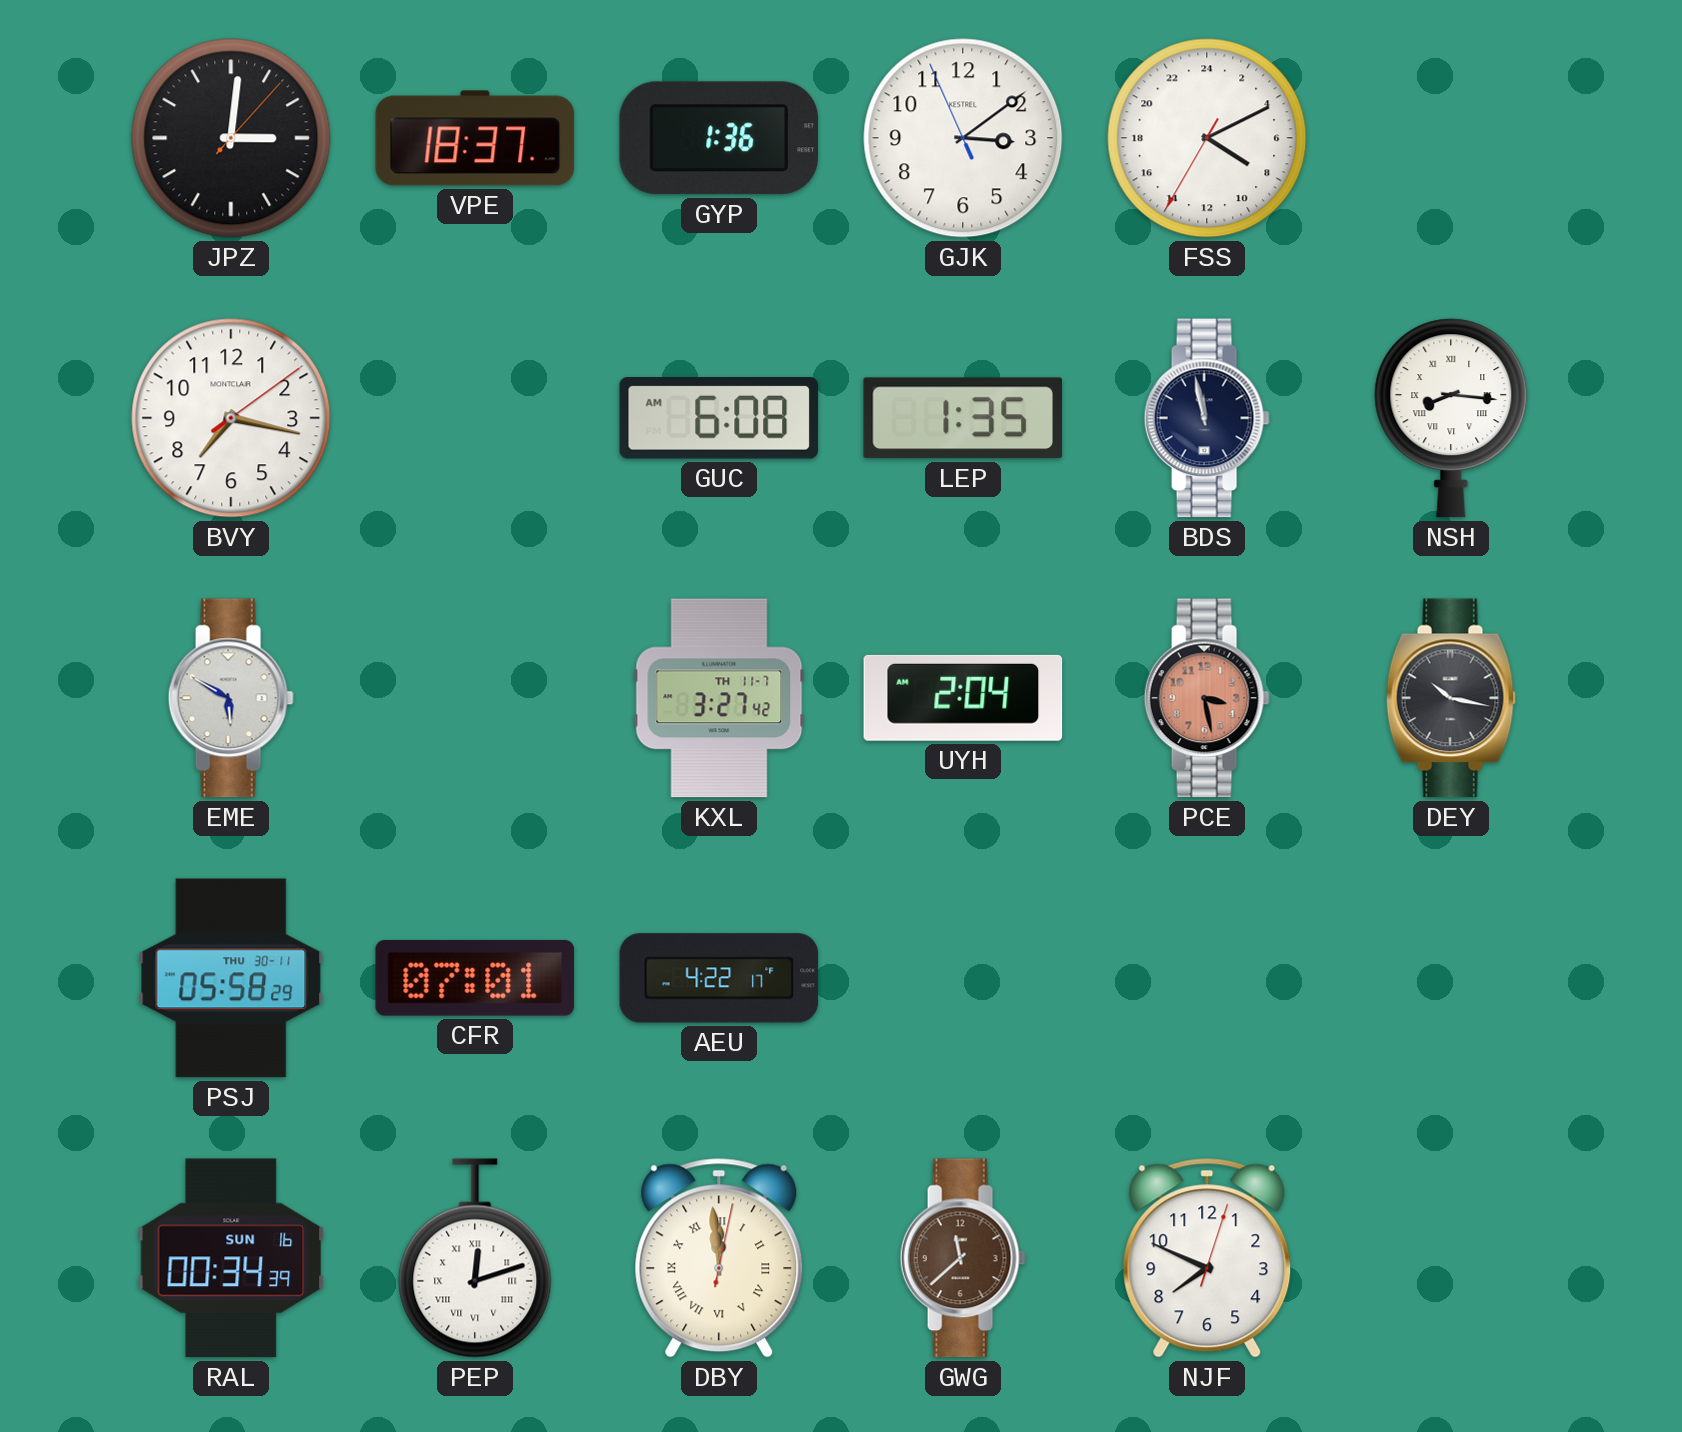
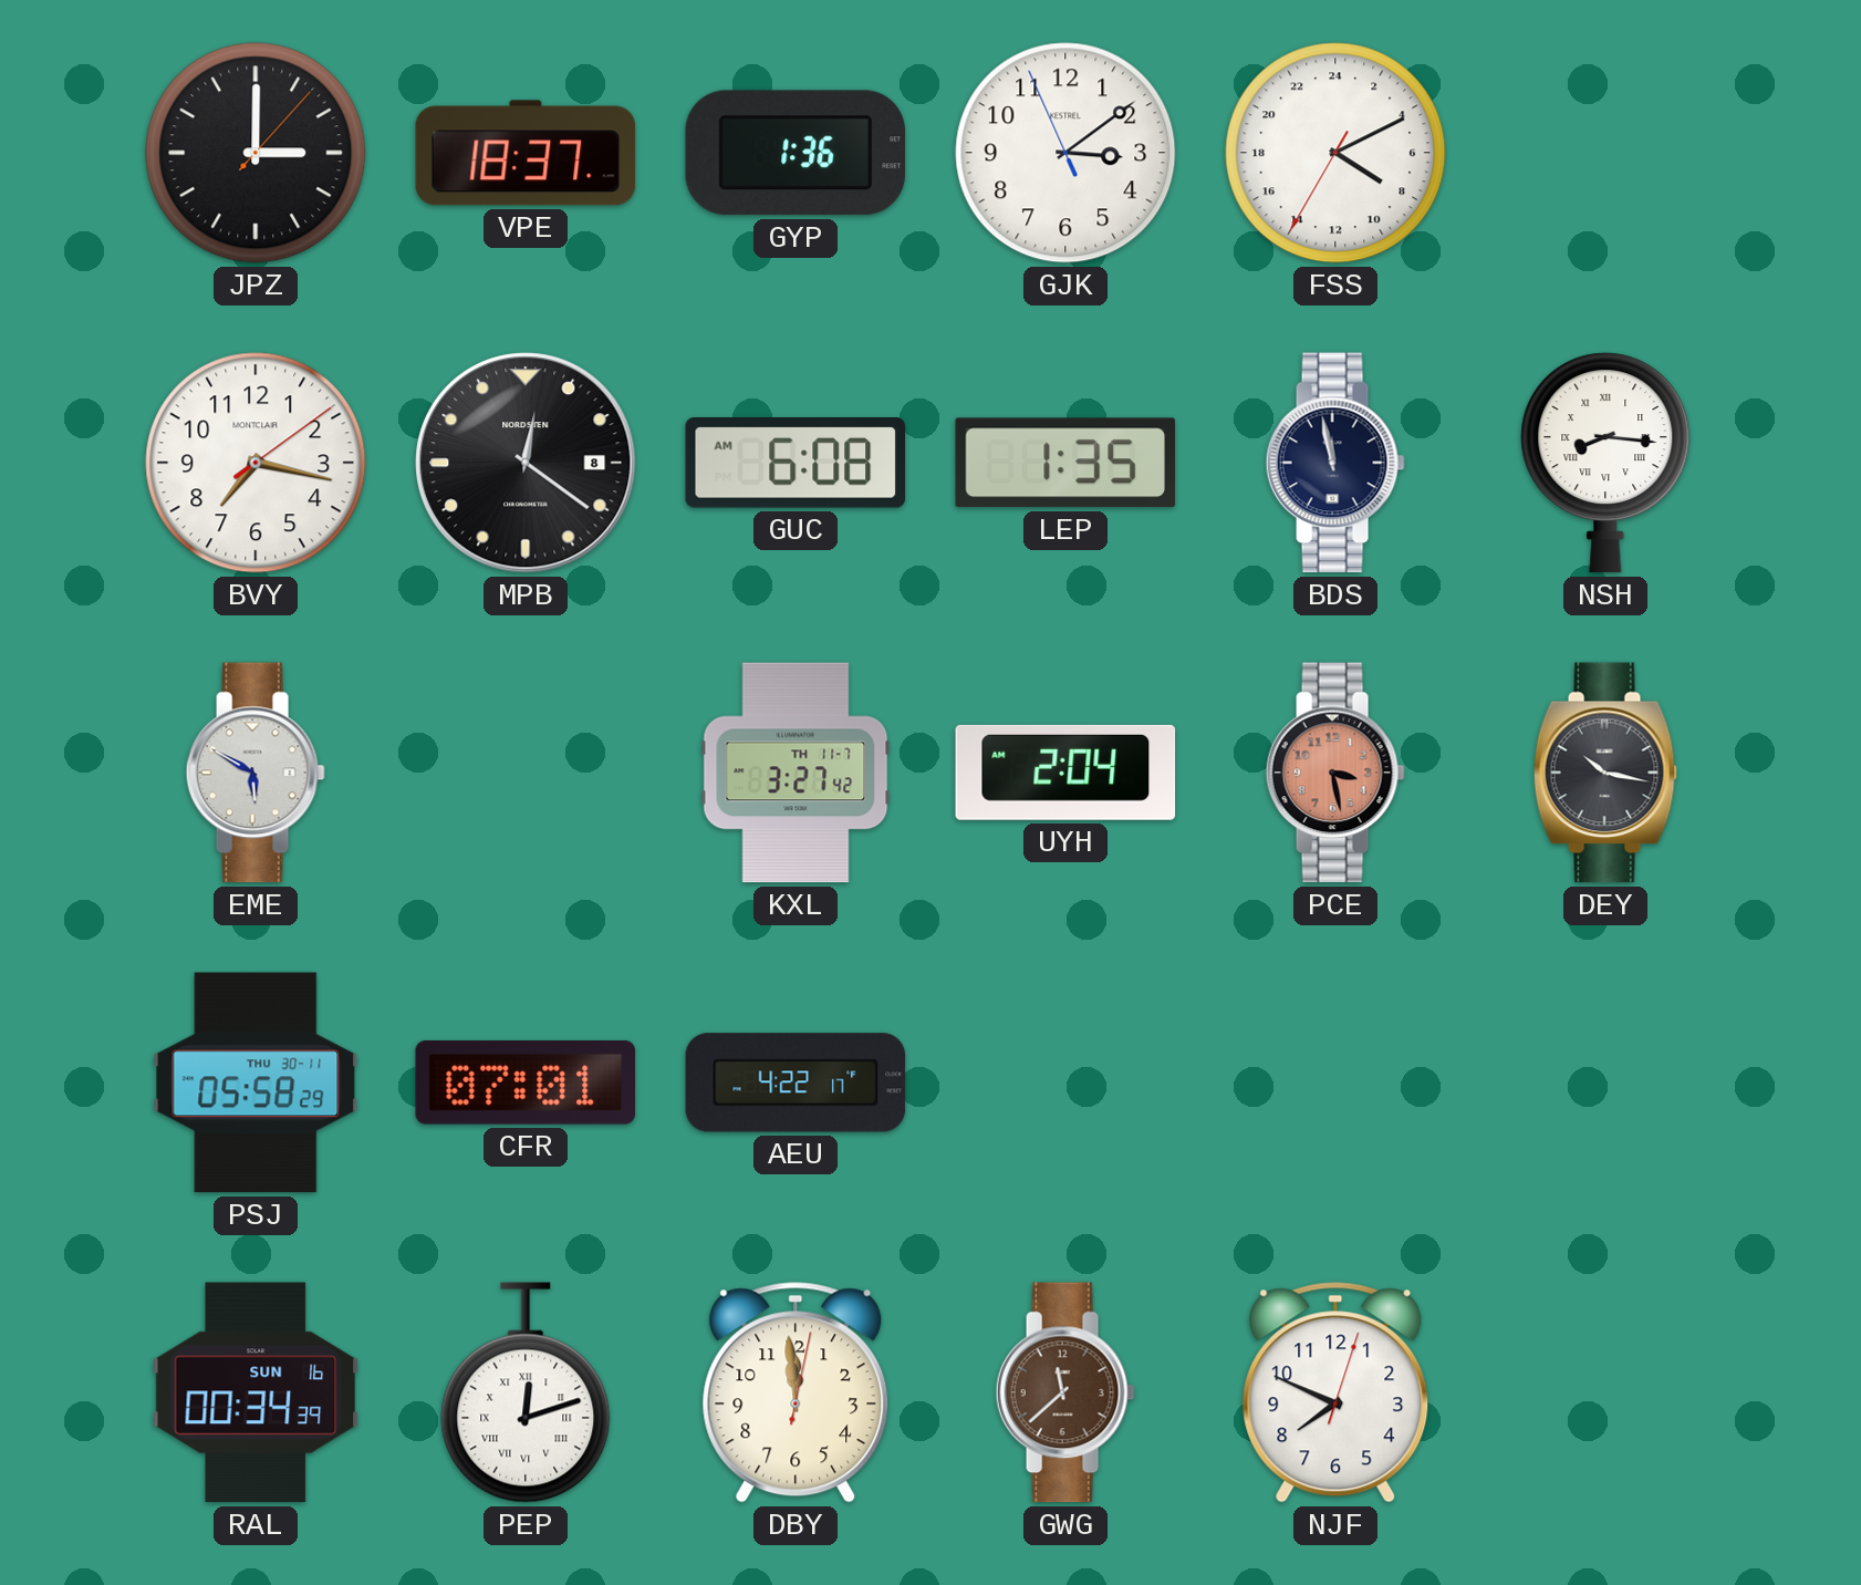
JPZ: 3:01 -> 3:00
MPB: none -> 12:21
DBY numerals: Roman -> Arabic
